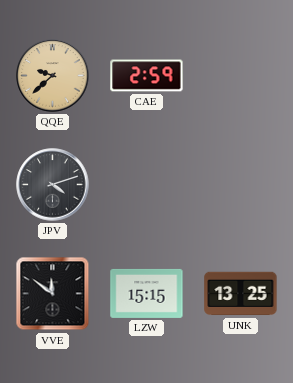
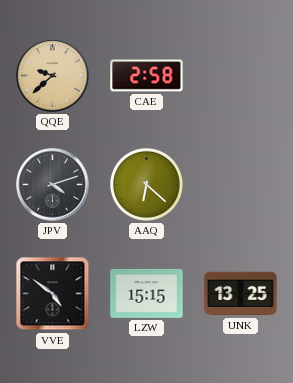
CAE: 2:59 -> 2:58
AAQ: none -> 6:22
VVE: 11:51 -> 4:51
